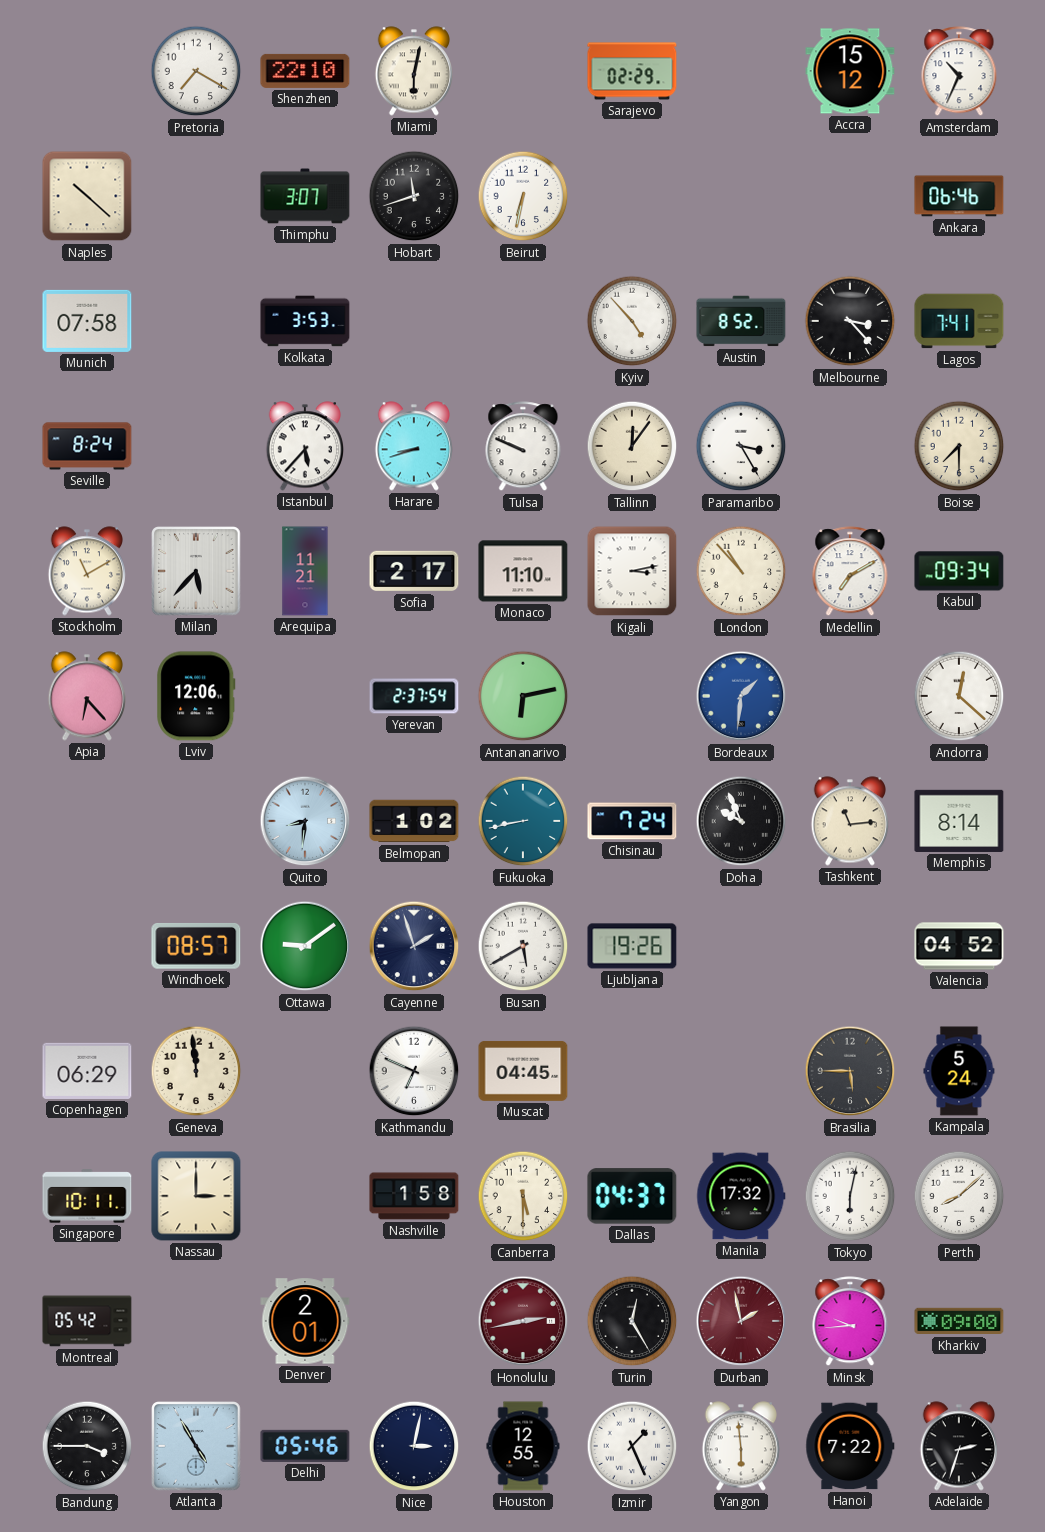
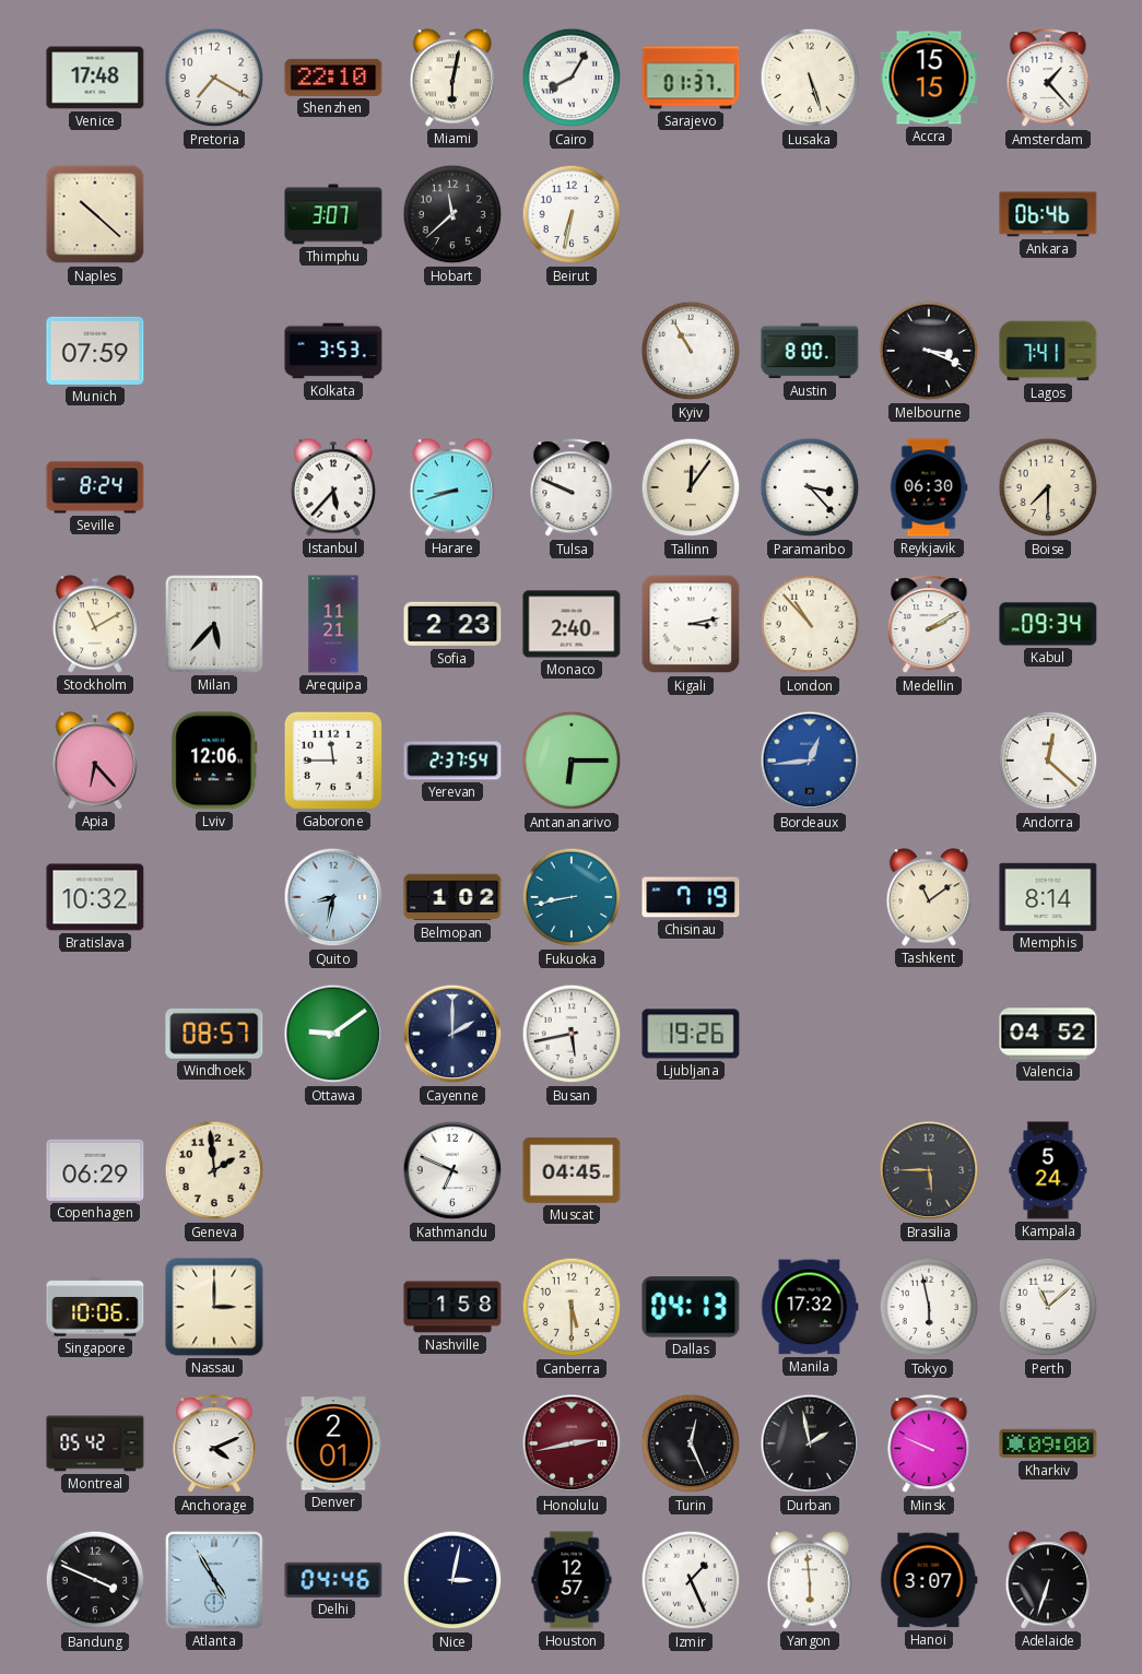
Venice: none -> 17:48
Cairo: none -> 8:05
Sarajevo: 02:29 -> 01:37
Lusaka: none -> 5:27
Accra: 15:12 -> 15:15
Amsterdam: 10:34 -> 1:23
Hobart: 11:42 -> 11:38
Munich: 07:58 -> 07:59
Kyiv: 4:53 -> 10:55
Austin: 8:52 -> 8:00
Melbourne: 3:23 -> 3:19
Paramaribo: 3:25 -> 3:23
Reykjavik: none -> 06:30
Sofia: 2:17 -> 2:23
Monaco: 11:10 -> 2:40
Medellin: 7:10 -> 2:10
Gaborone: none -> 11:45
Antananarivo: 6:13 -> 6:15
Bordeaux: 1:31 -> 12:44
Bratislava: none -> 10:32
Quito: 8:31 -> 8:32
Chisinau: 7:24 -> 7:19
Doha: 9:56 -> none
Tashkent: 11:14 -> 11:09
Cayenne: 1:57 -> 2:00
Busan: 5:40 -> 5:43
Geneva: 11:59 -> 1:59
Singapore: 10:11 -> 10:06
Dallas: 04:37 -> 04:13
Tokyo: 6:02 -> 5:58
Perth: 8:08 -> 11:08
Anchorage: none -> 4:11
Turin: 12:25 -> 12:26
Durban dial: burgundy -> black
Minsk: 9:44 -> 9:49
Bandung: 3:45 -> 3:49
Delhi: 05:46 -> 04:46
Houston: 12:55 -> 12:57
Hanoi: 7:22 -> 3:07
Adelaide: 2:33 -> 6:33
